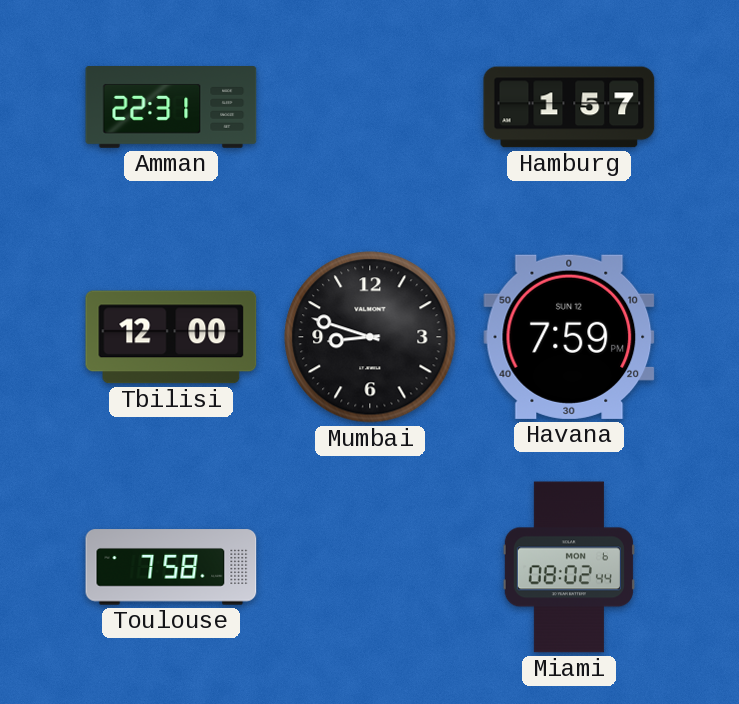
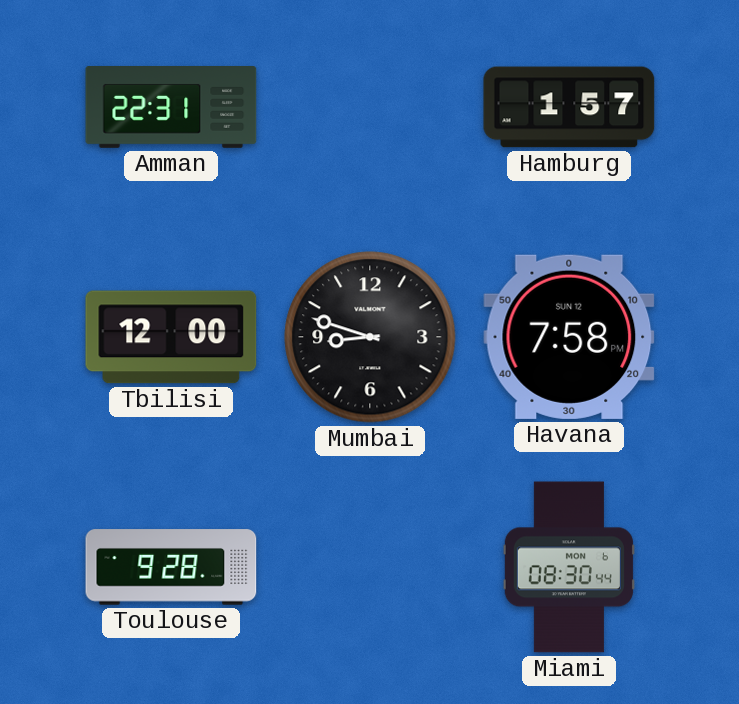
Havana: 7:59 -> 7:58
Toulouse: 7:58 -> 9:28
Miami: 08:02 -> 08:30
